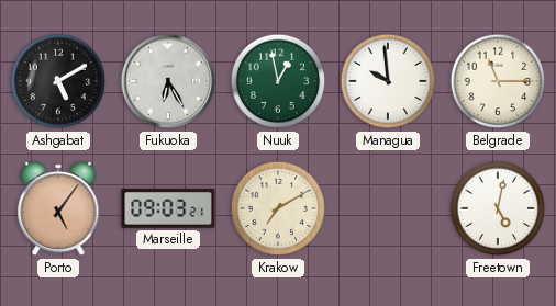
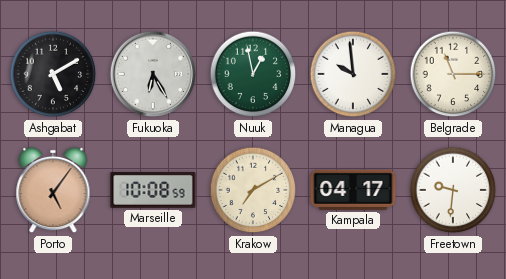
Marseille: 09:03 -> 10:08
Kampala: none -> 04:17
Freetown: 5:02 -> 9:31
